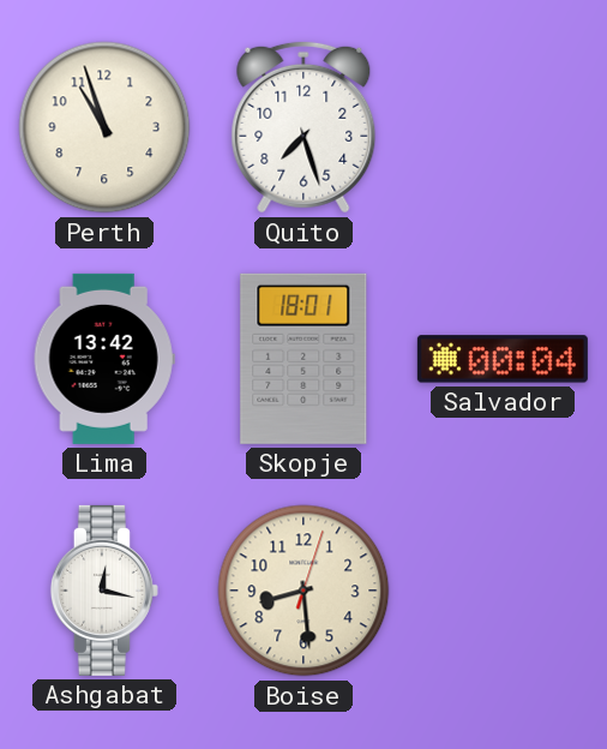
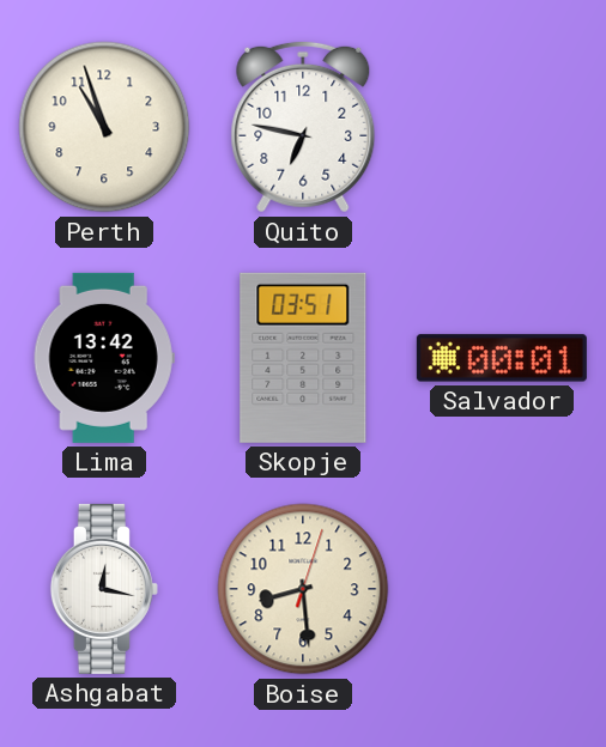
Quito: 7:27 -> 6:47
Skopje: 18:01 -> 03:51
Salvador: 00:04 -> 00:01
